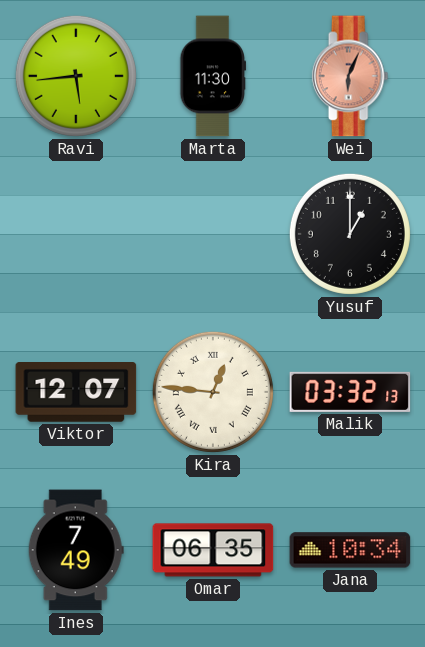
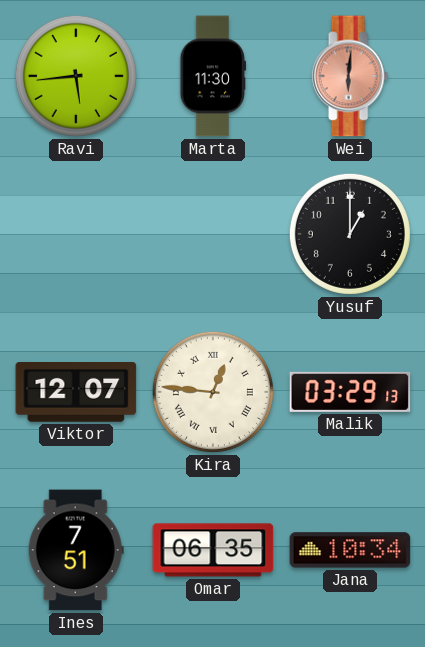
Wei: 6:04 -> 6:01
Malik: 03:32 -> 03:29
Ines: 7:49 -> 7:51
